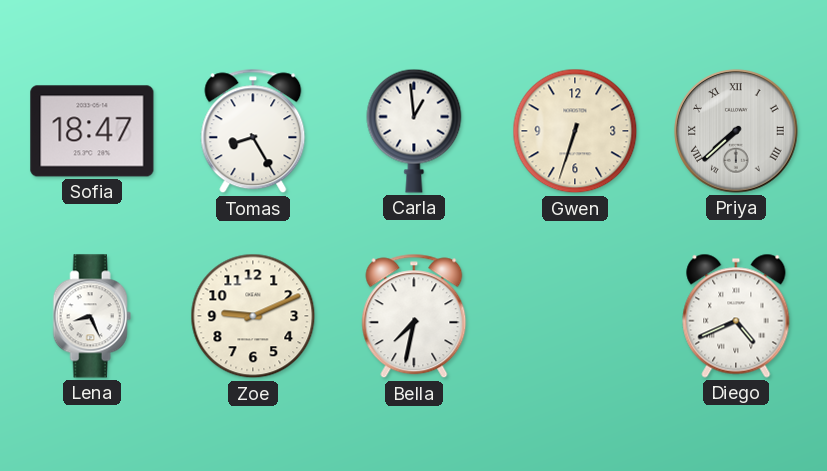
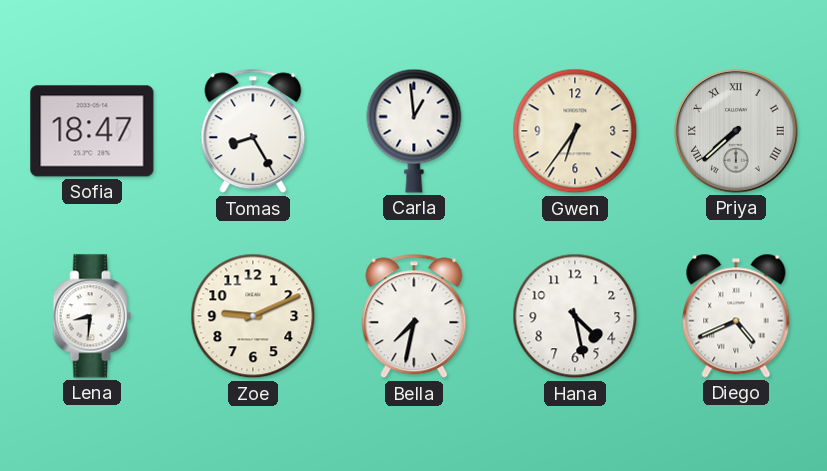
Gwen: 6:33 -> 6:36
Lena: 8:26 -> 8:31
Hana: none -> 4:28
